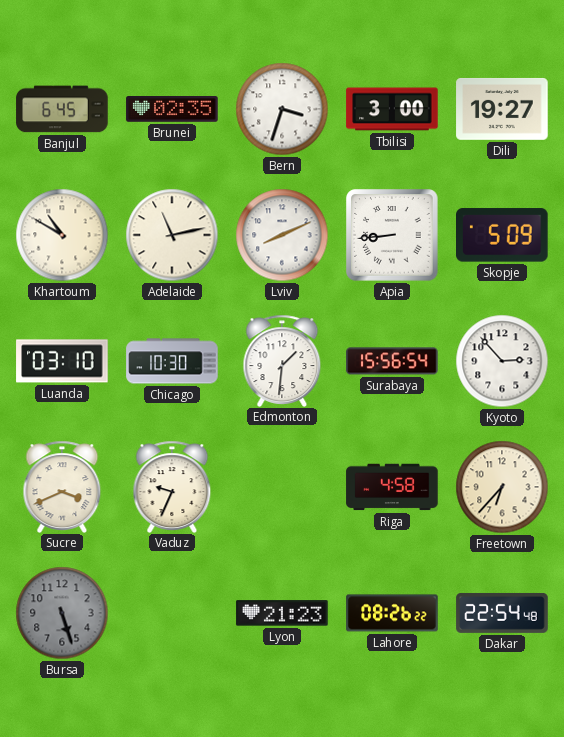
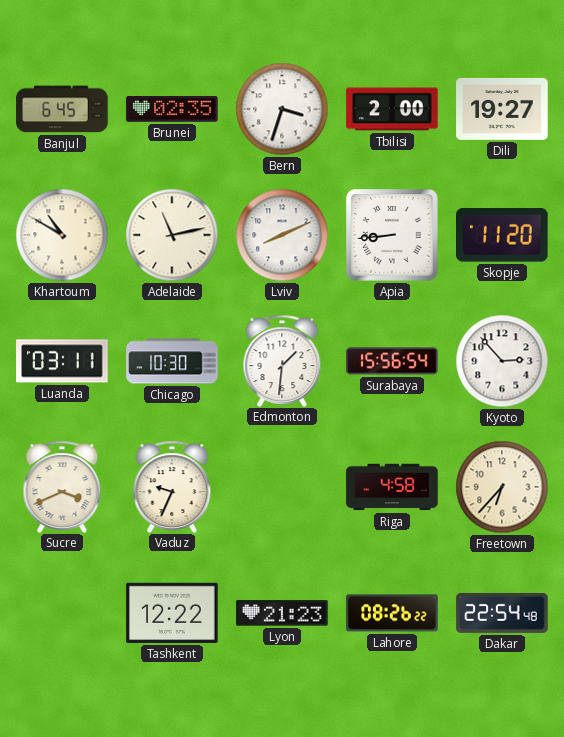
Tbilisi: 3:00 -> 2:00
Skopje: 5:09 -> 11:20
Luanda: 03:10 -> 03:11
Bursa: 5:27 -> none
Tashkent: none -> 12:22
